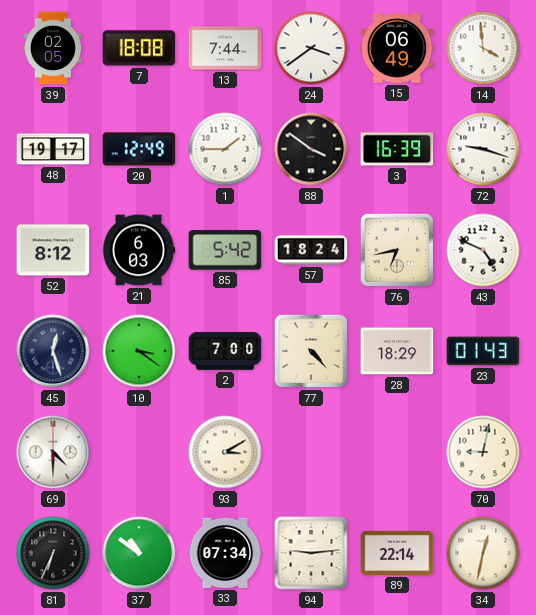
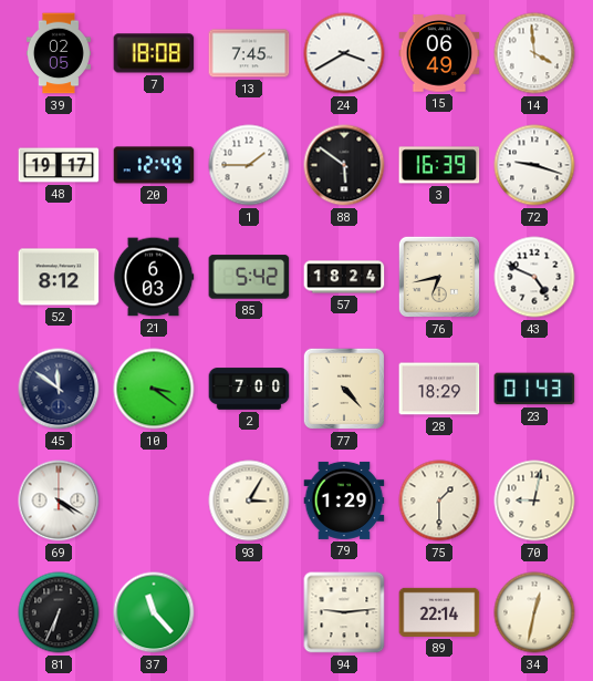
13: 7:44 -> 7:45
24: 3:39 -> 3:40
88: 3:51 -> 5:51
45: 12:27 -> 11:51
69: 4:30 -> 4:20
93: 3:10 -> 3:05
79: none -> 1:29
75: none -> 1:30
37: 10:51 -> 11:23
33: 07:34 -> none
